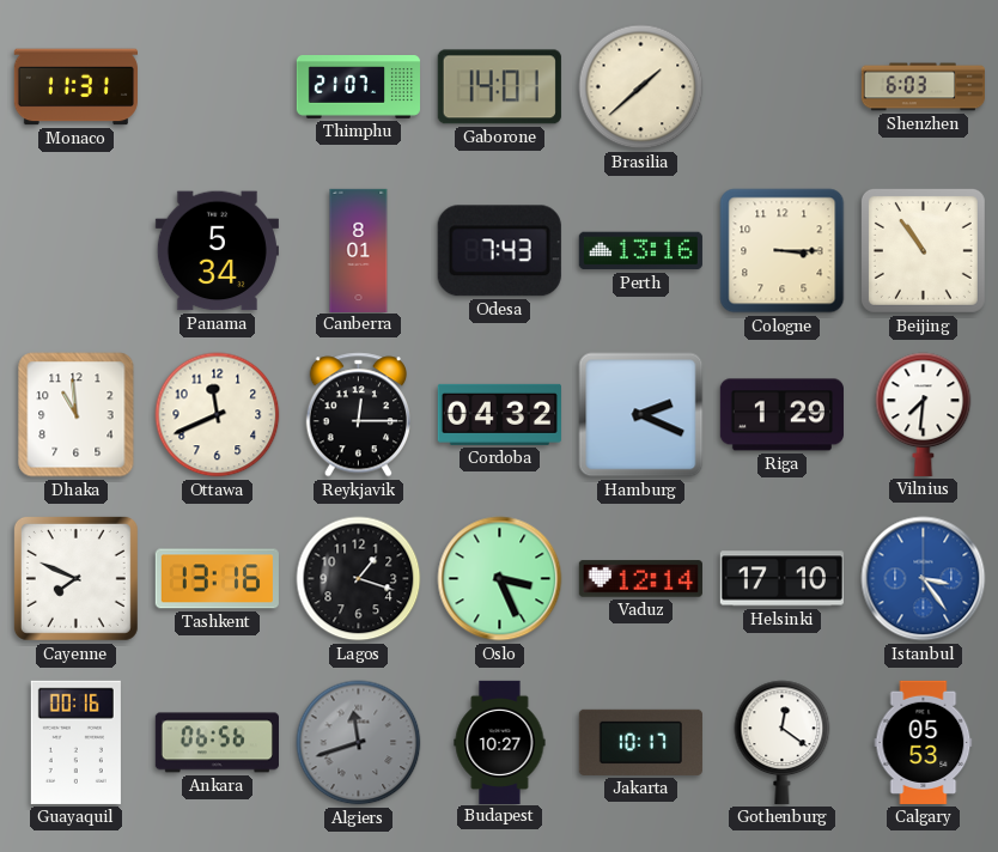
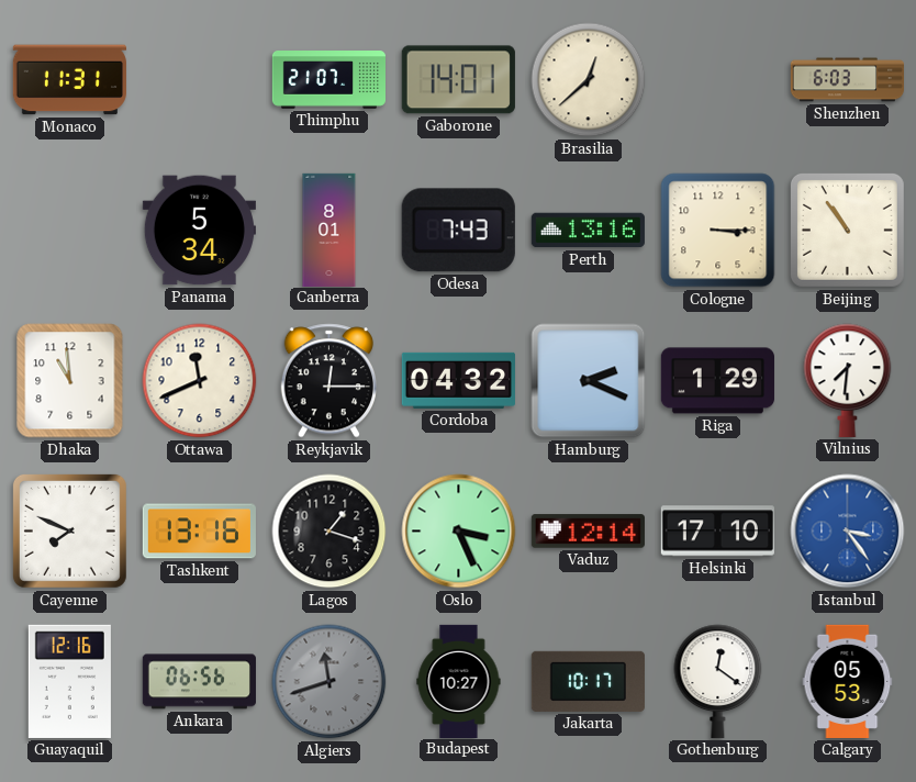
Brasilia: 1:38 -> 12:38
Guayaquil: 00:16 -> 12:16
